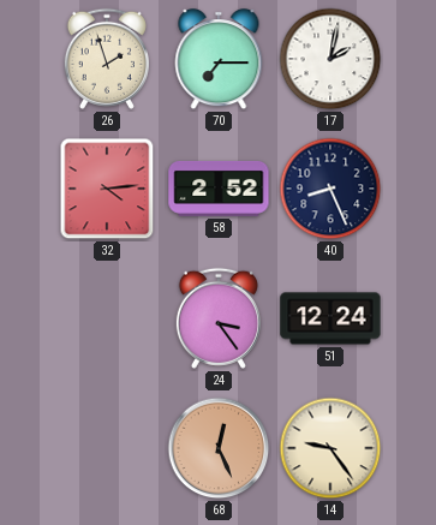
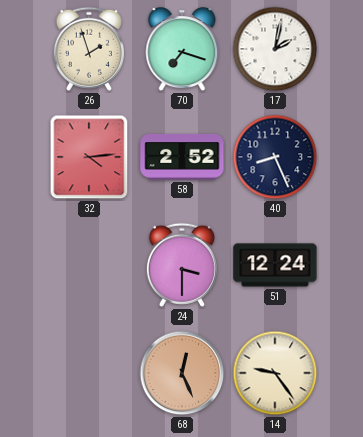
70: 7:15 -> 7:18
24: 3:24 -> 3:30
